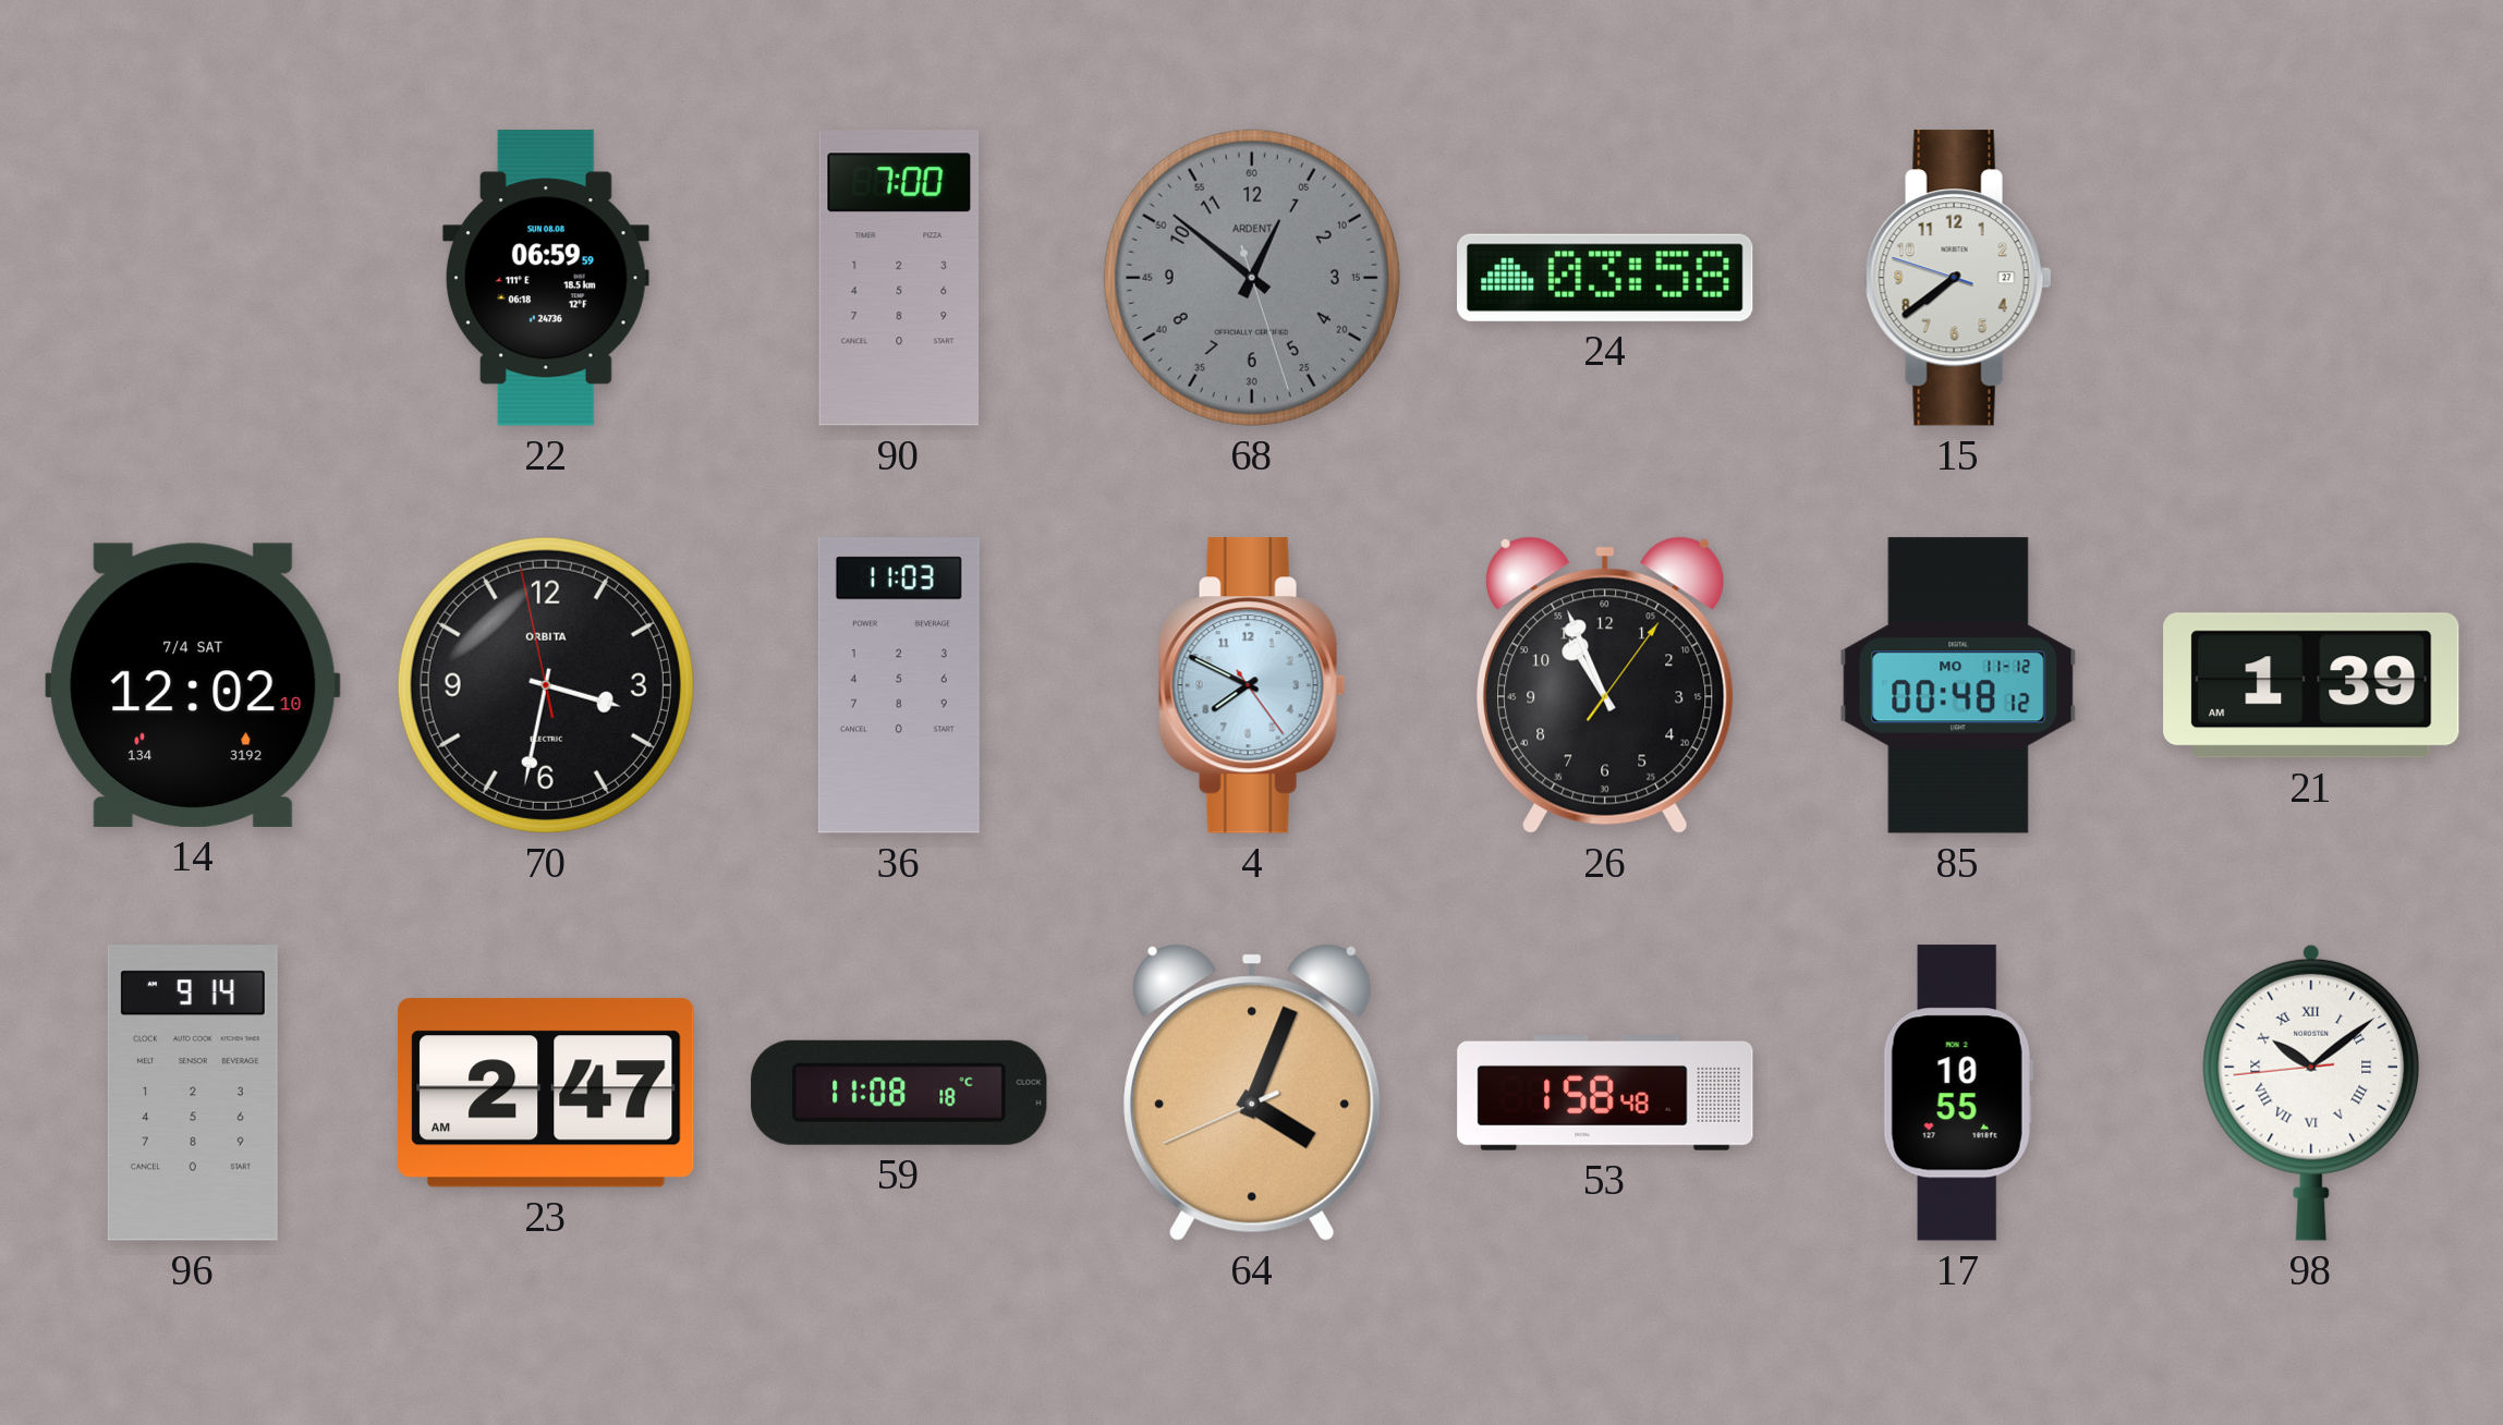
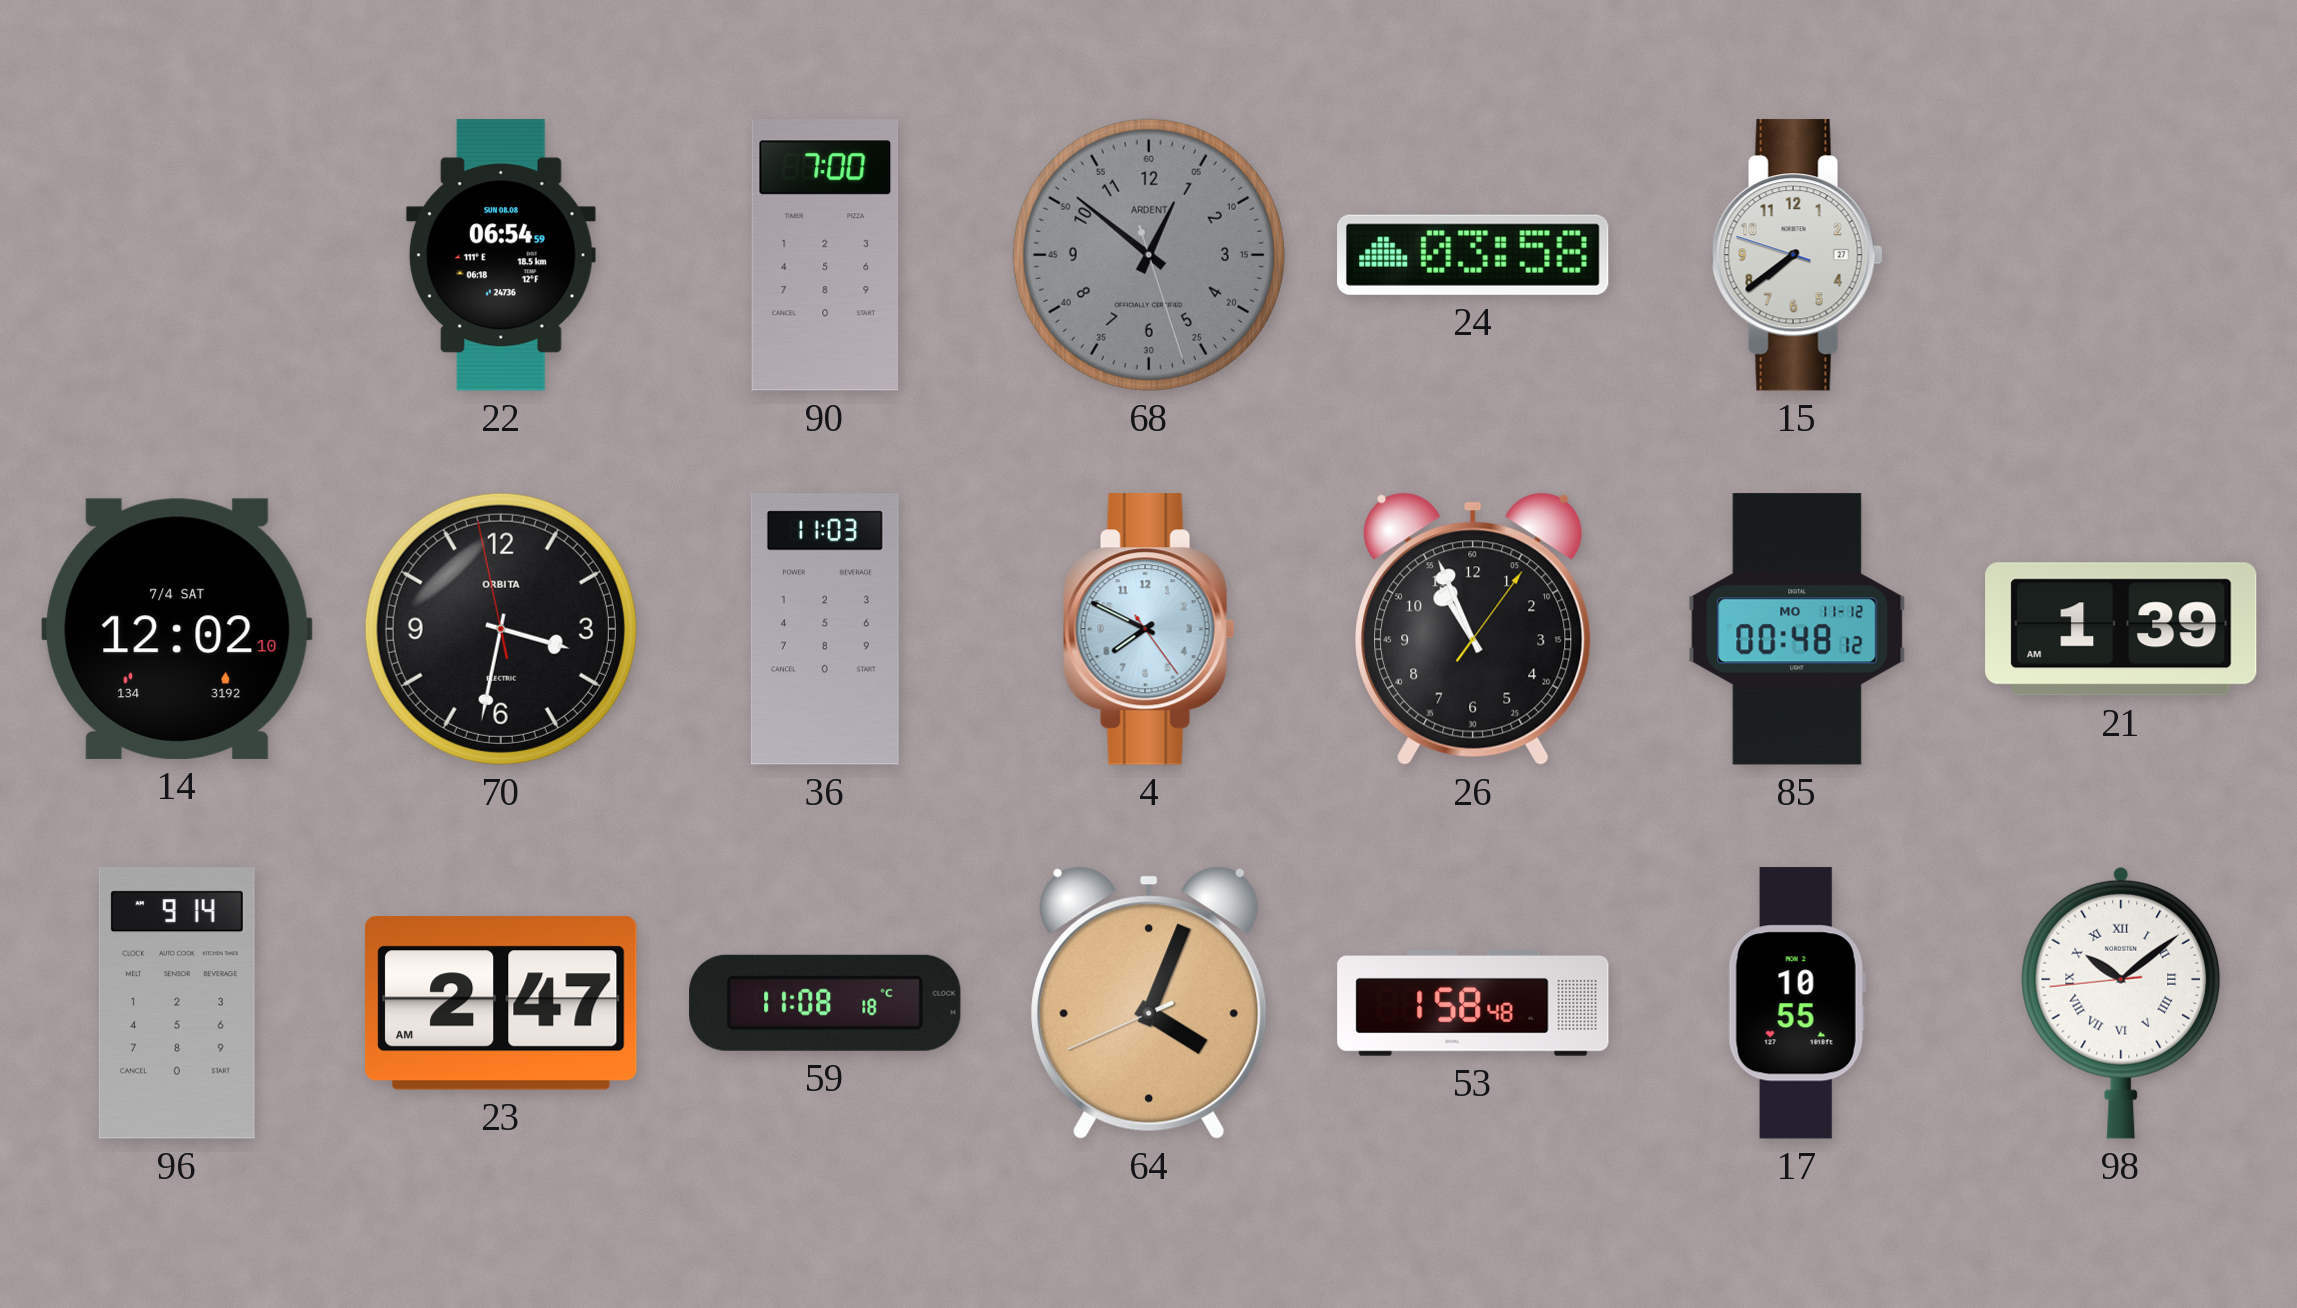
22: 06:59 -> 06:54
